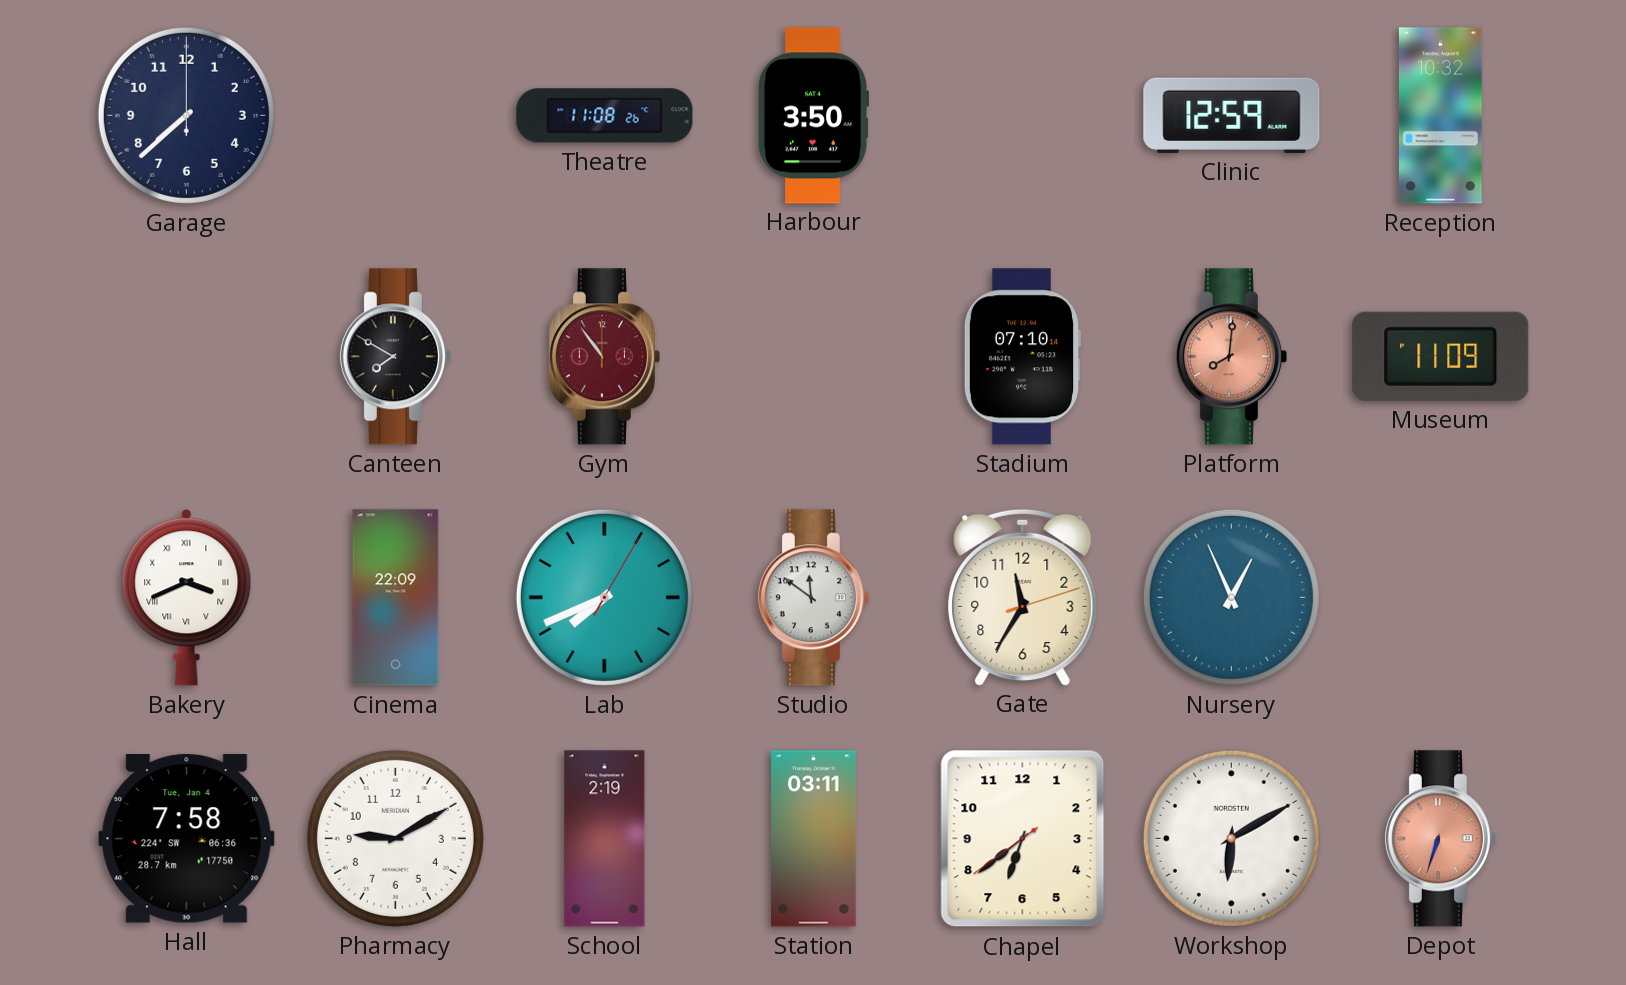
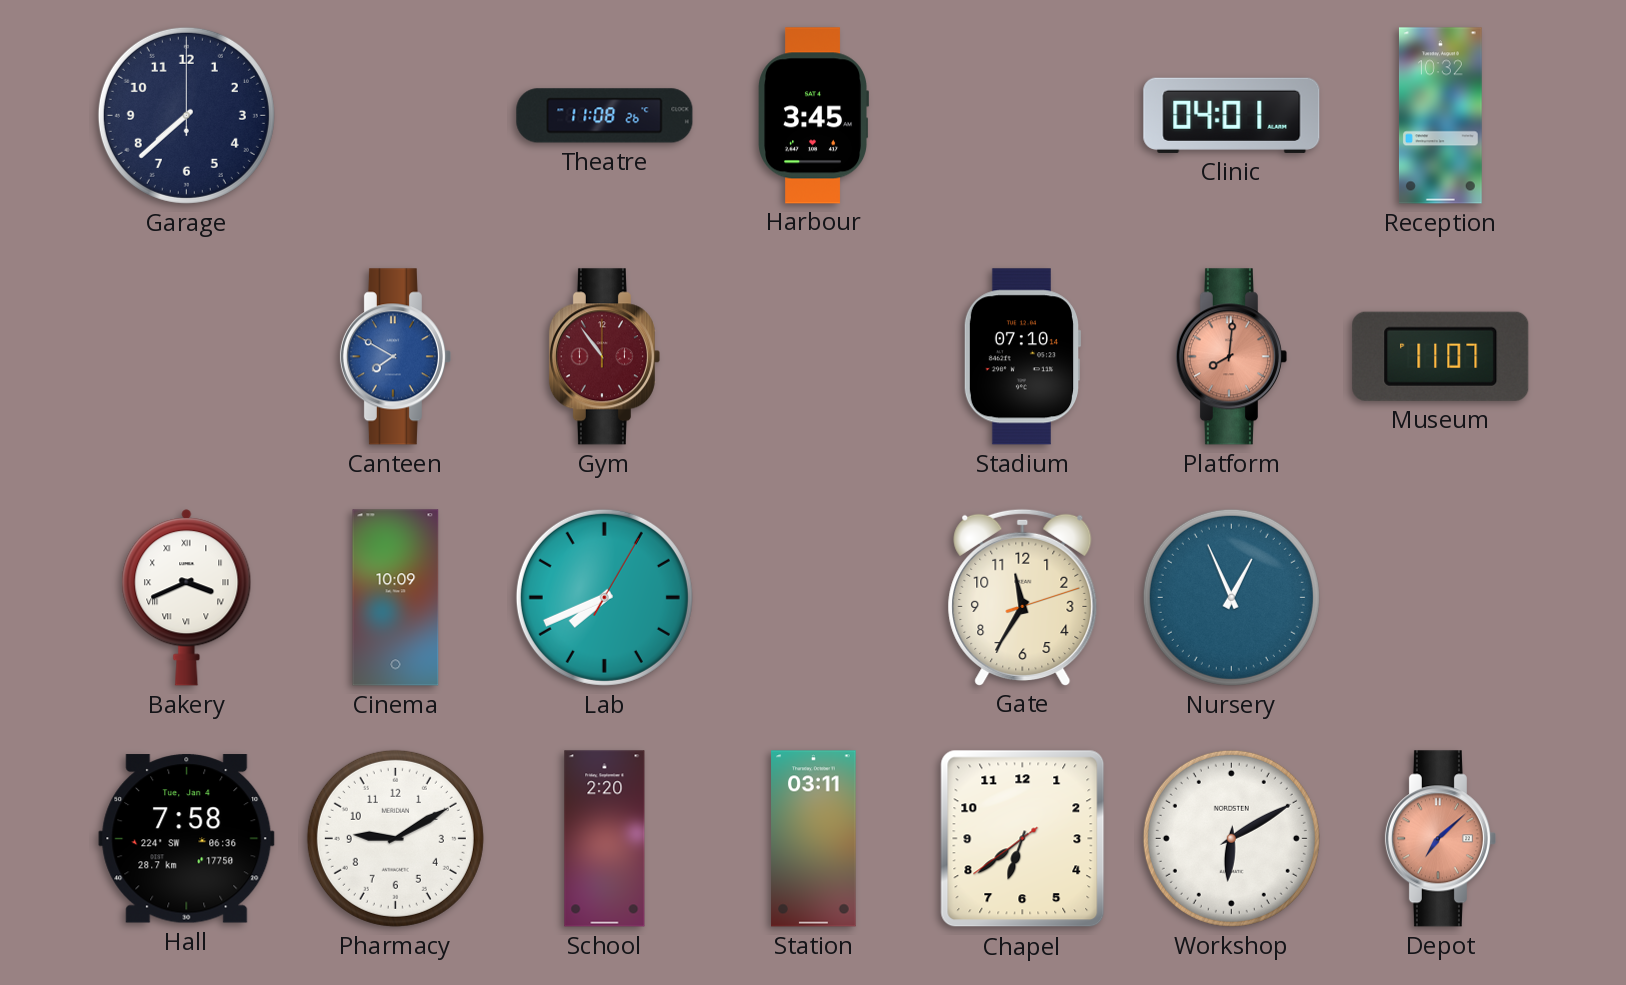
Harbour: 3:50 -> 3:45
Clinic: 12:59 -> 04:01
Canteen dial: black -> blue
Museum: 11:09 -> 11:07
Cinema: 22:09 -> 10:09
Studio: 11:51 -> none
School: 2:19 -> 2:20
Depot: 6:33 -> 7:08
